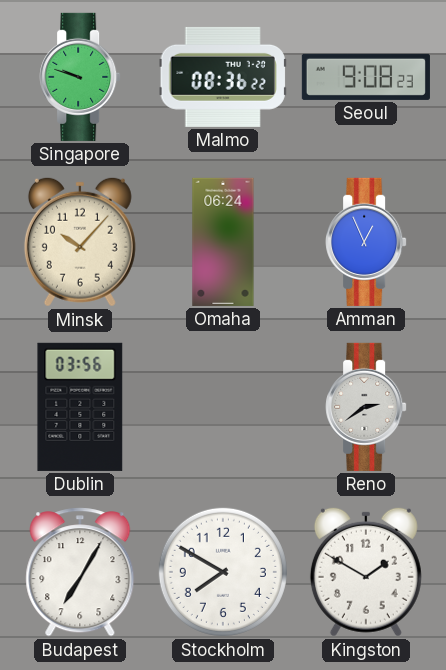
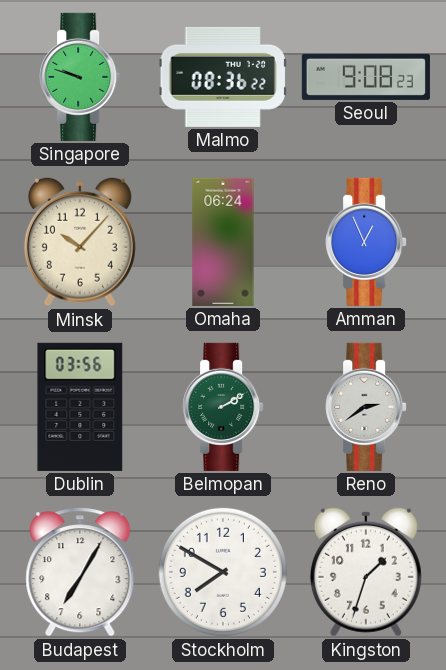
Belmopan: none -> 2:10
Kingston: 1:50 -> 1:33
